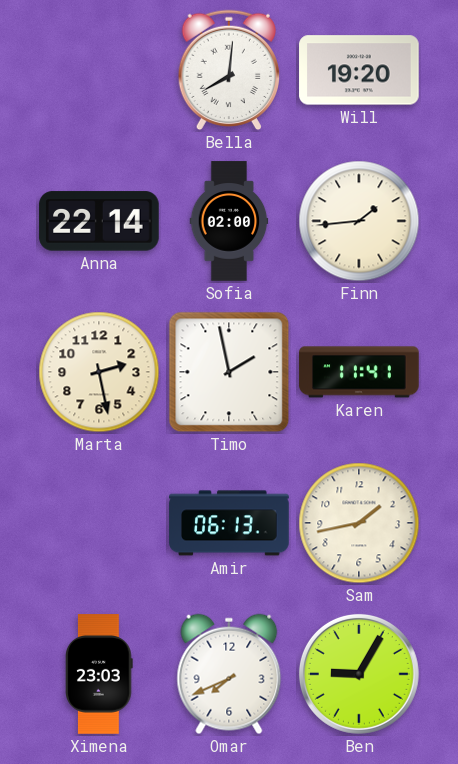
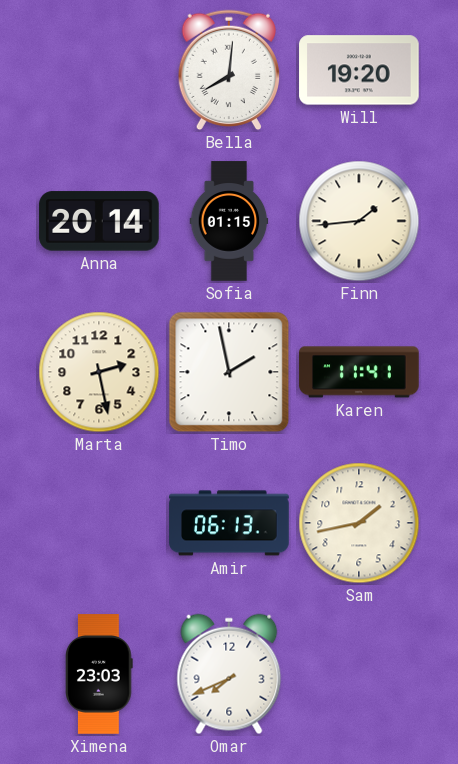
Anna: 22:14 -> 20:14
Sofia: 02:00 -> 01:15
Ben: 9:05 -> none
